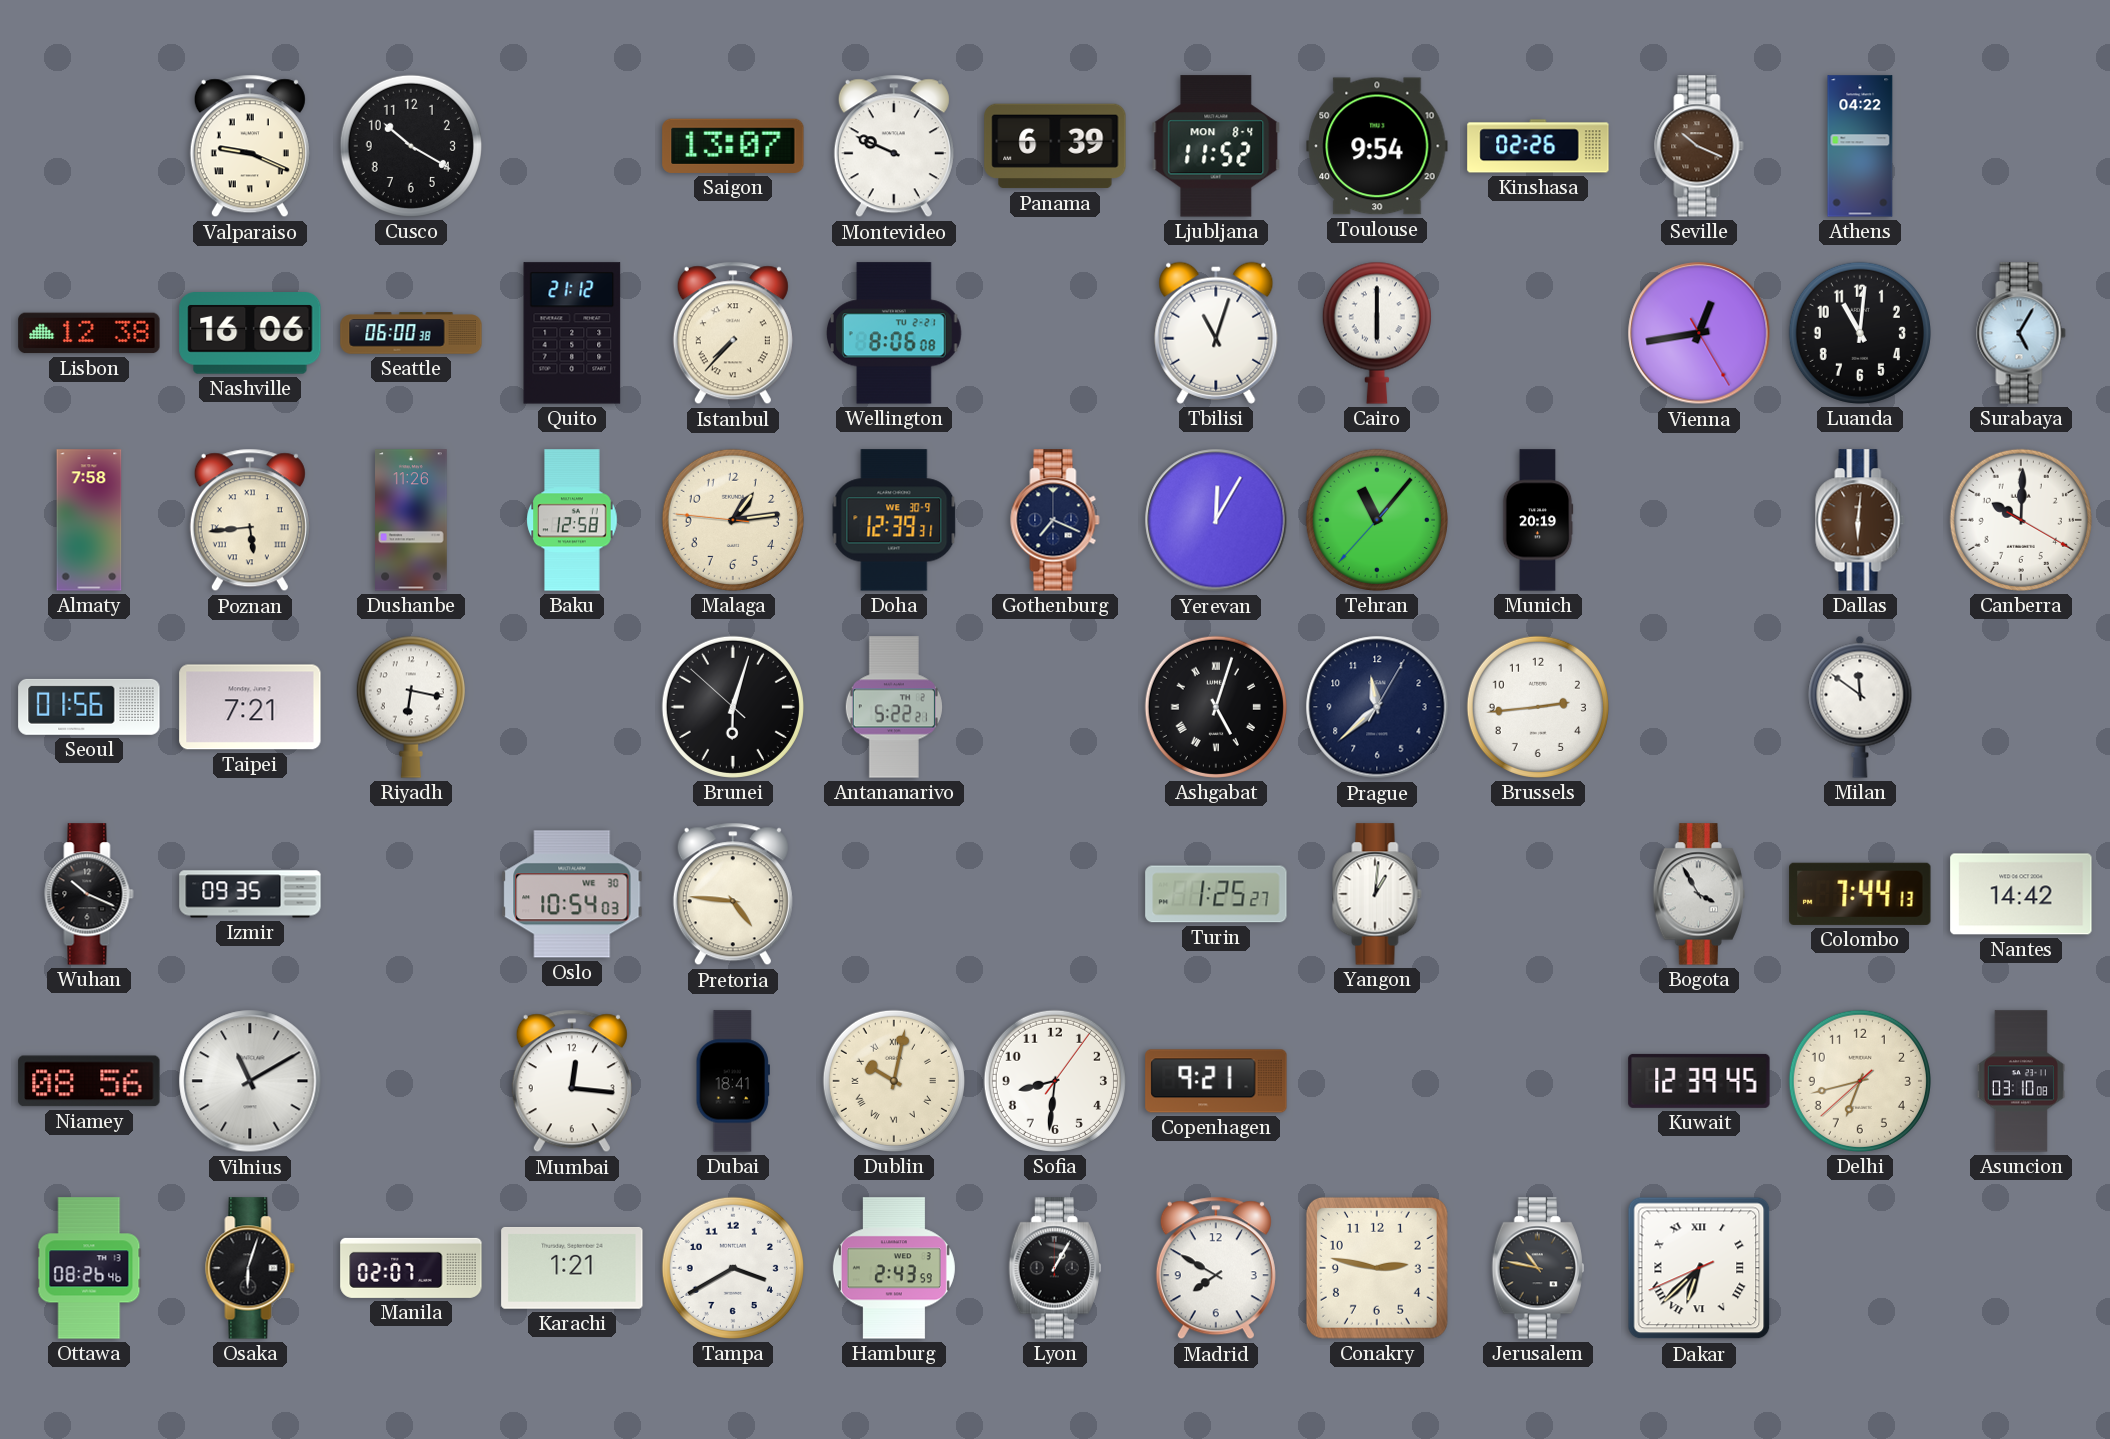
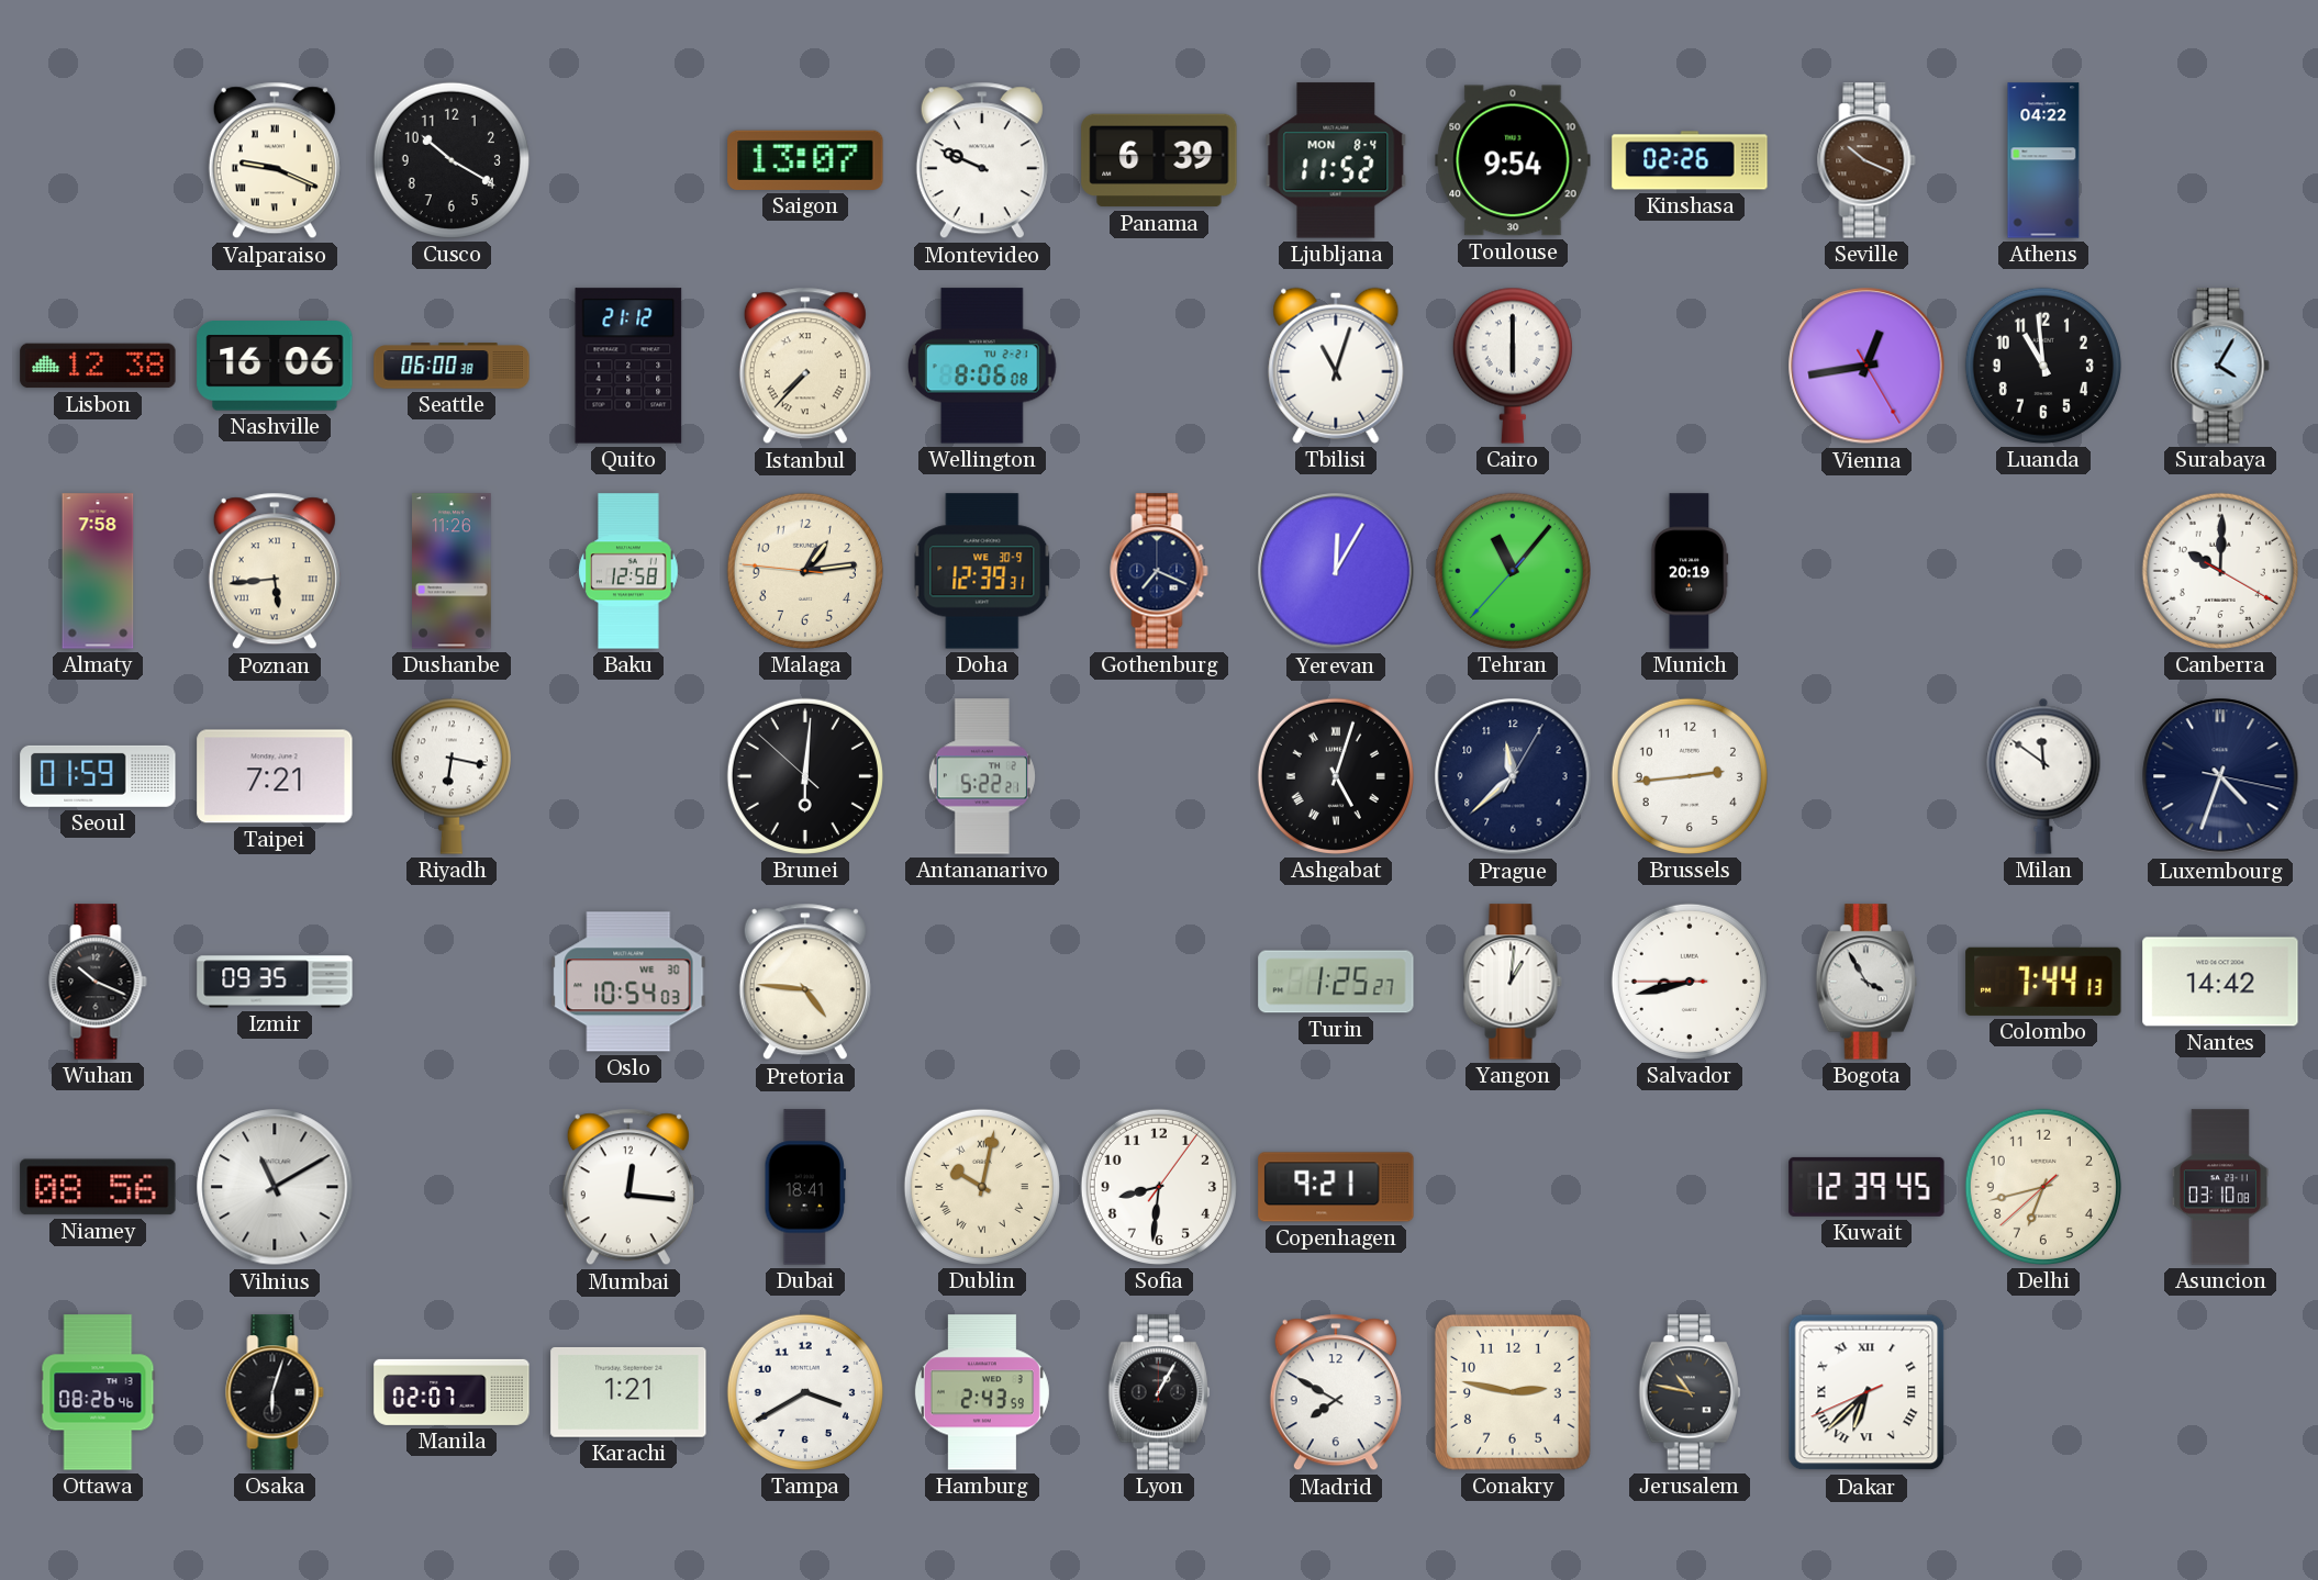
Luanda: 11:01 -> 10:59
Surabaya: 5:05 -> 4:05
Dallas: 6:01 -> none
Seoul: 01:56 -> 01:59
Brunei: 6:02 -> 6:00
Luxembourg: none -> 4:33
Salvador: none -> 8:42
